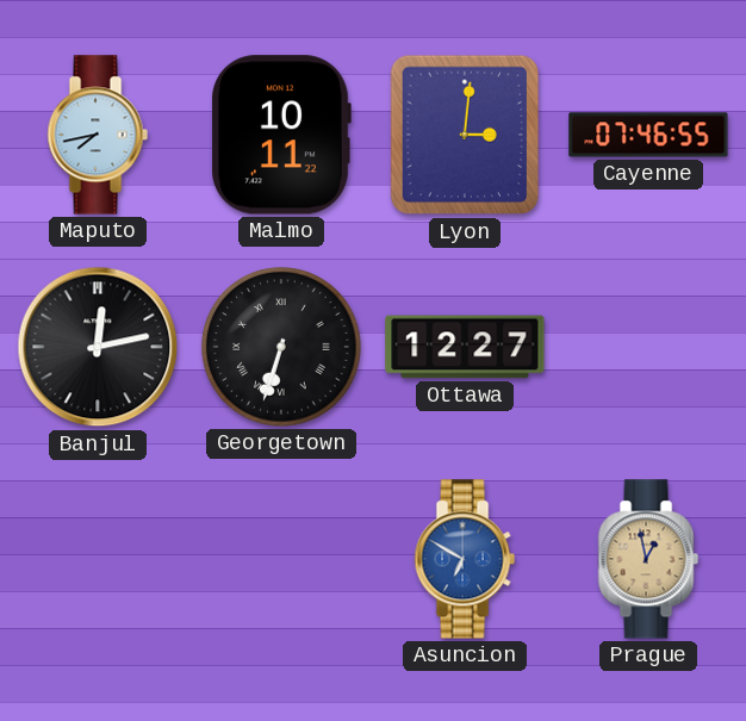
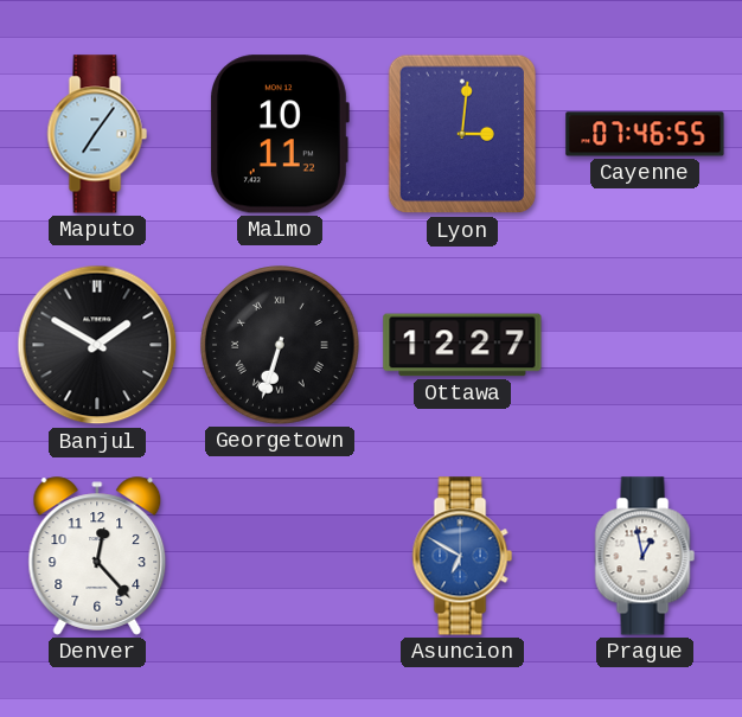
Maputo: 7:43 -> 7:06
Banjul: 12:13 -> 1:50
Denver: none -> 12:23
Prague dial: champagne -> white
